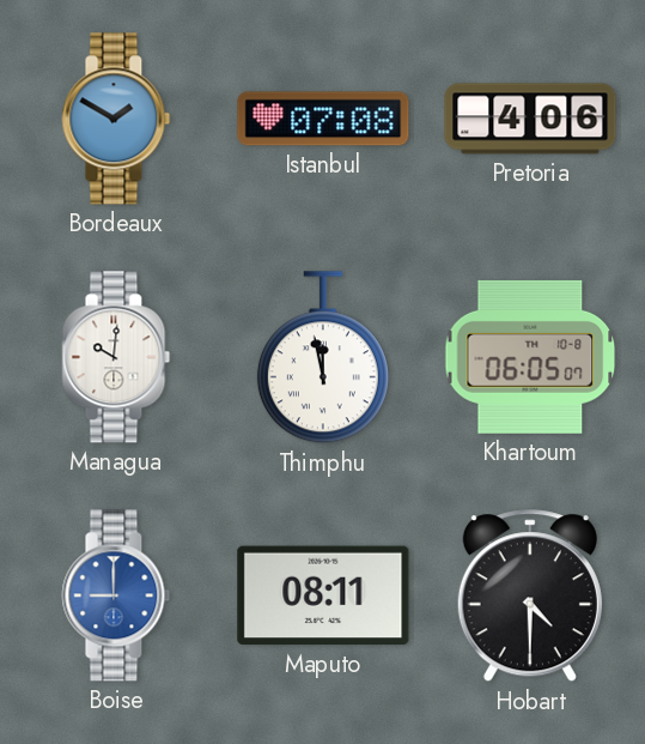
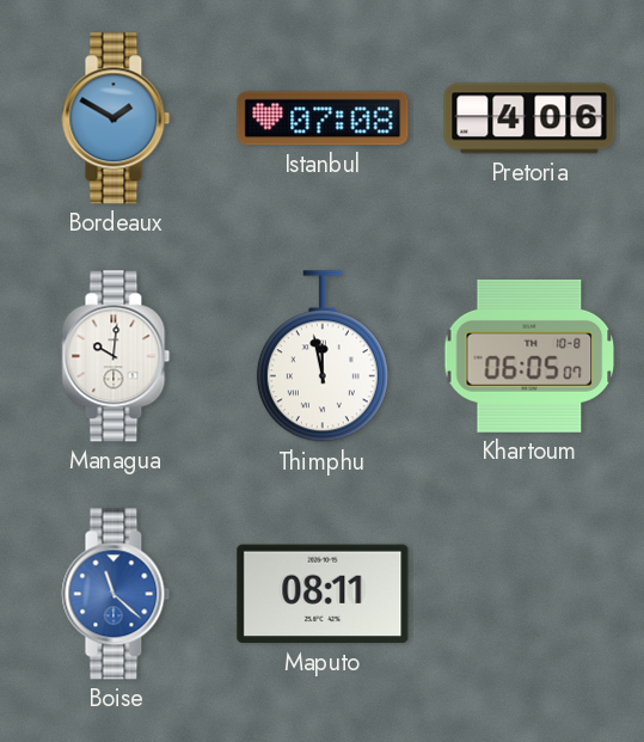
Boise: 9:00 -> 11:22
Hobart: 4:30 -> none
